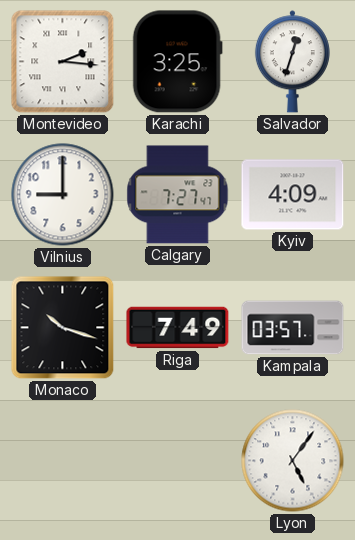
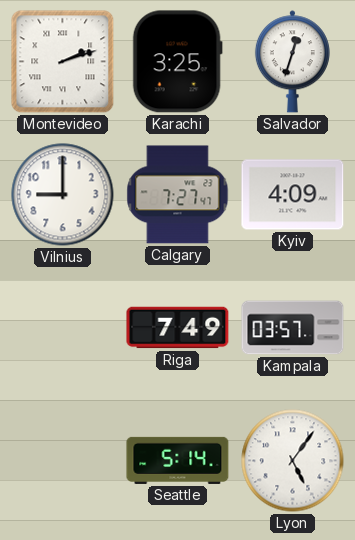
Montevideo: 2:16 -> 2:12
Monaco: 10:18 -> none
Seattle: none -> 5:14
